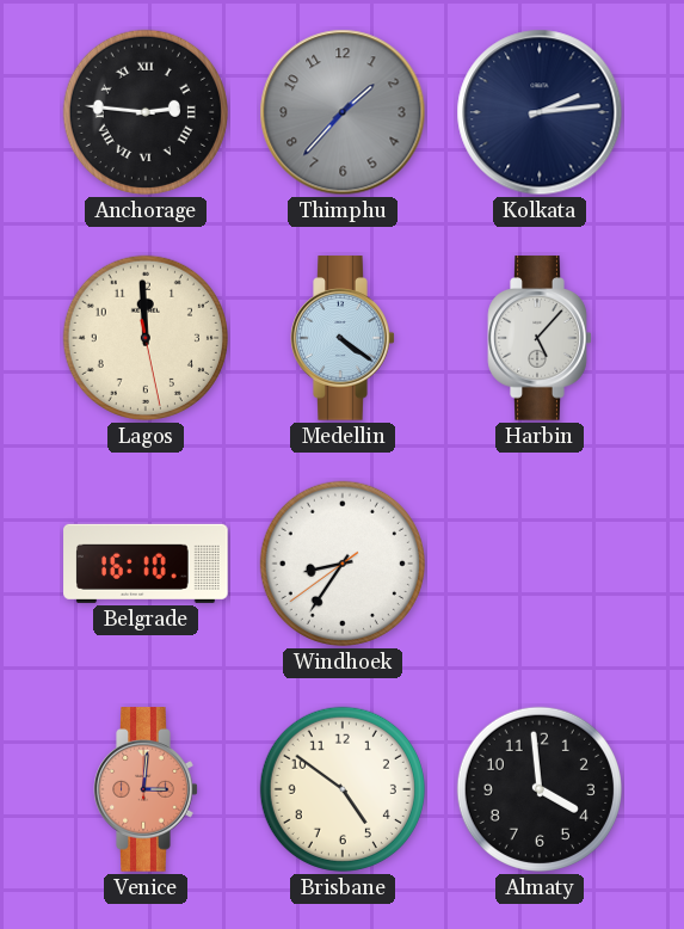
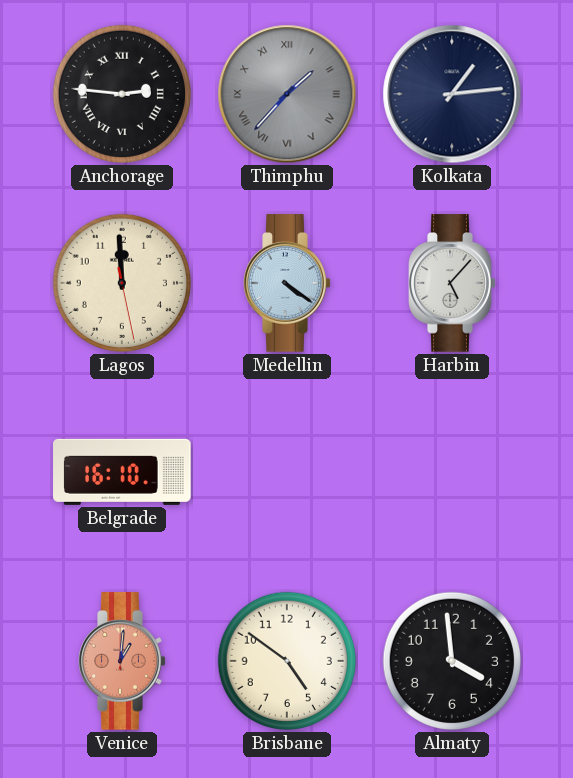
Thimphu numerals: Arabic -> Roman
Kolkata: 2:14 -> 1:14
Windhoek: 8:35 -> none
Venice: 3:01 -> 1:01
